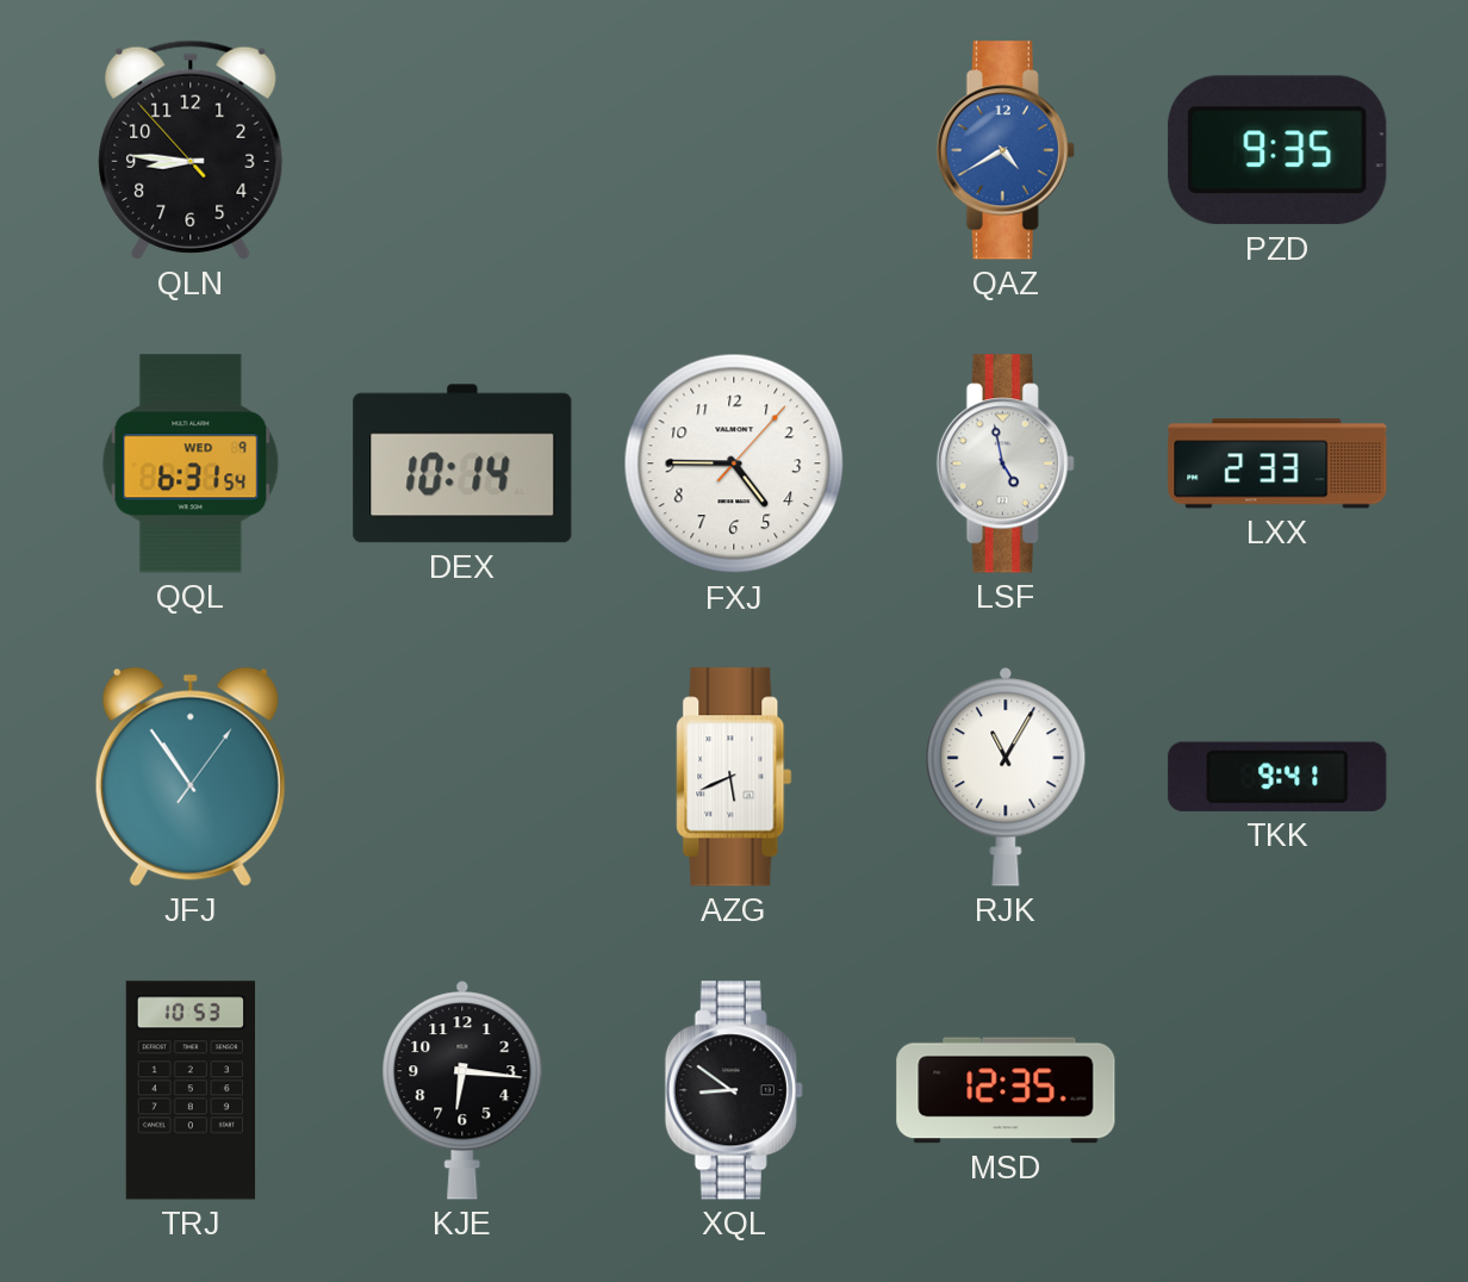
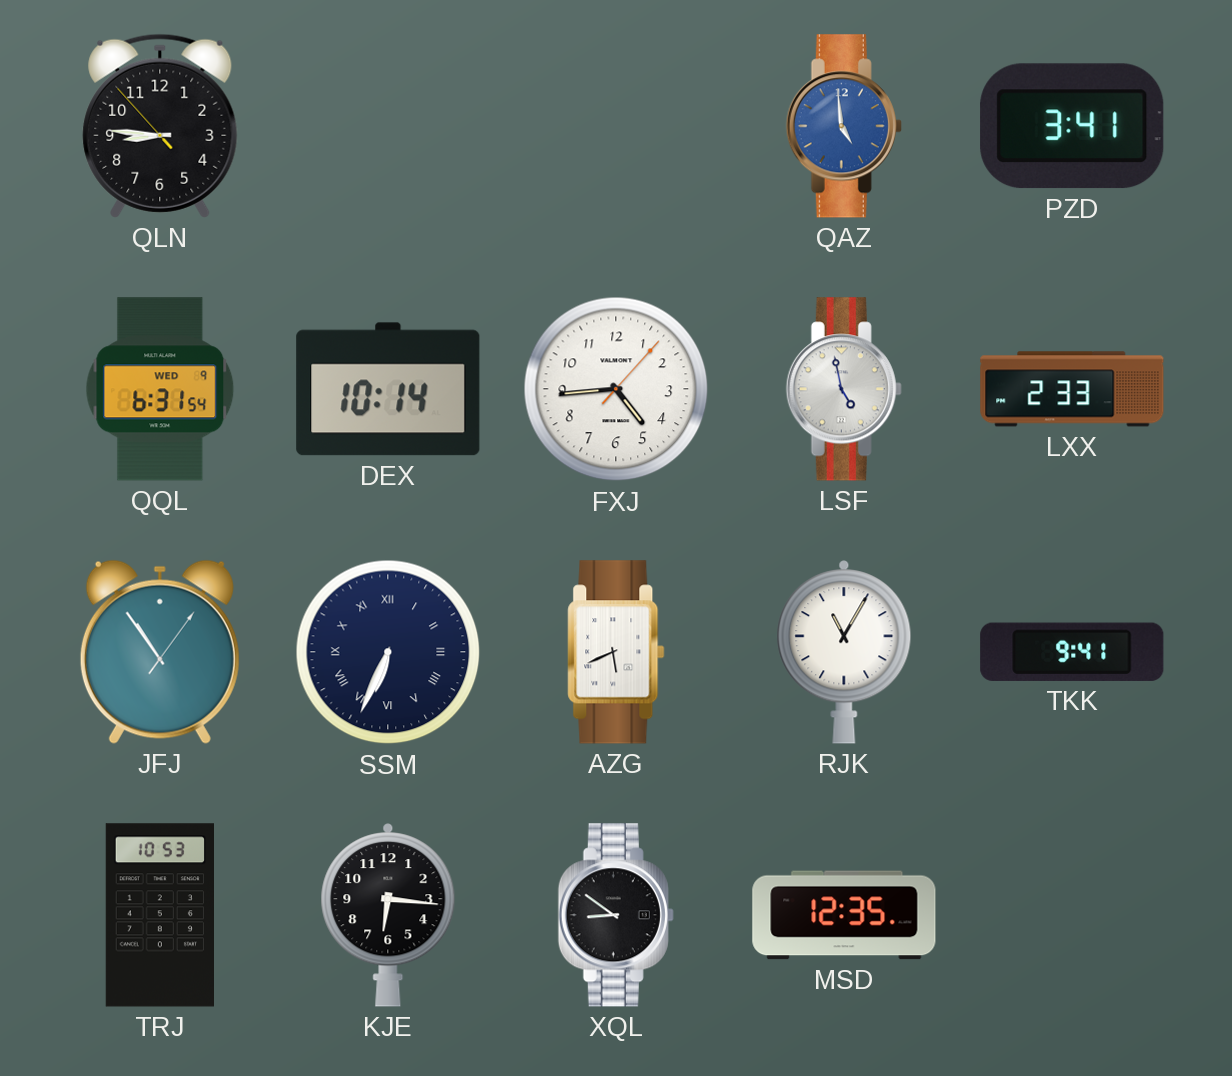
QAZ: 4:40 -> 4:59
PZD: 9:35 -> 3:41
FXJ: 4:45 -> 4:44
SSM: none -> 6:34
